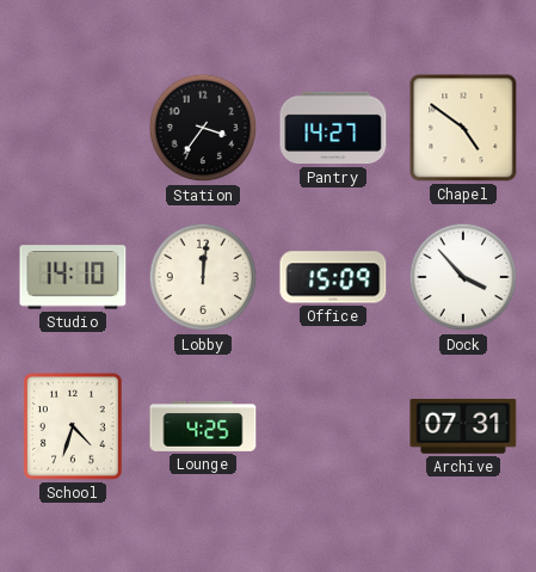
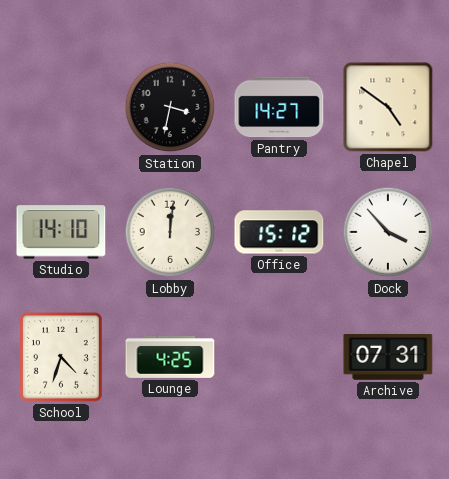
Station: 3:36 -> 3:32
Office: 15:09 -> 15:12
